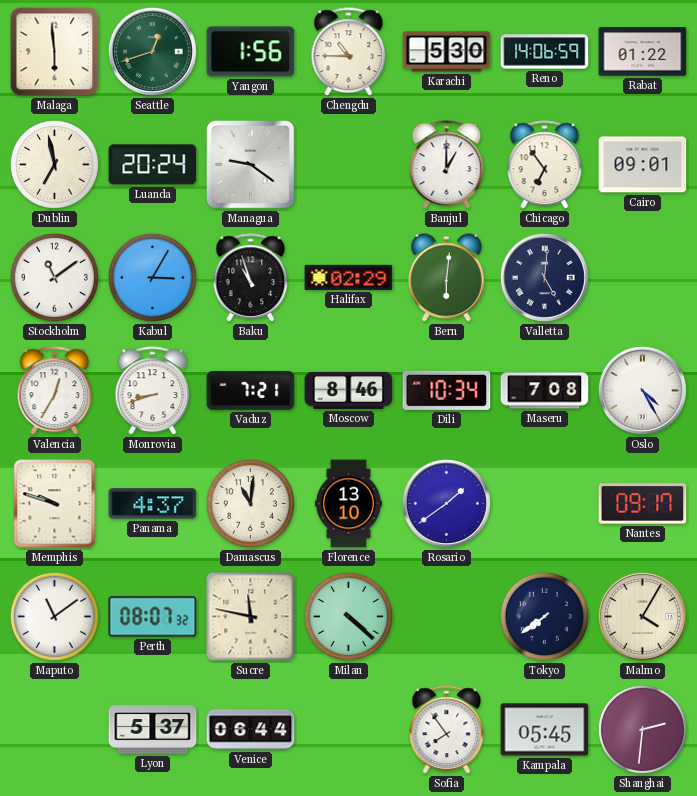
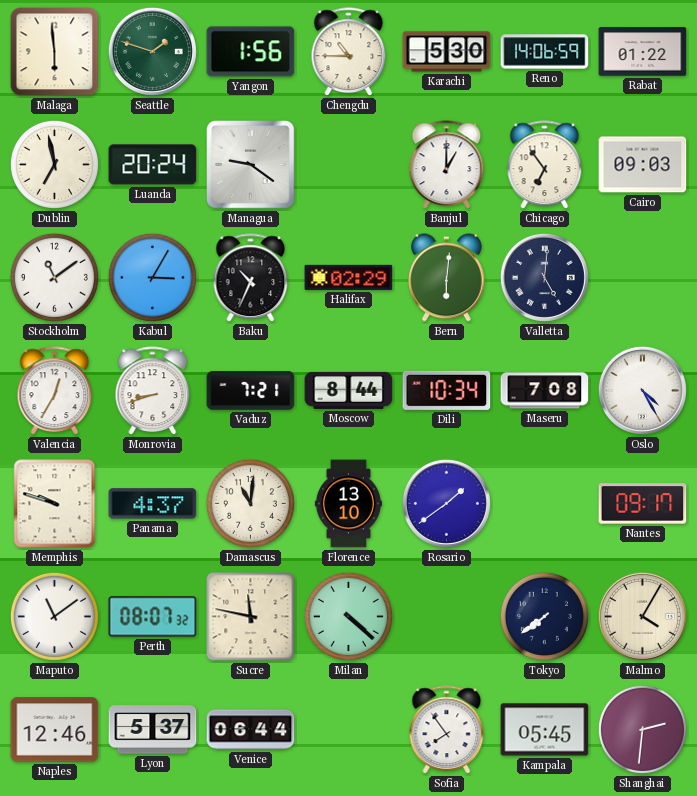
Seattle: 12:42 -> 1:48
Cairo: 09:01 -> 09:03
Baku: 10:57 -> 10:34
Moscow: 8:46 -> 8:44
Naples: none -> 12:46
